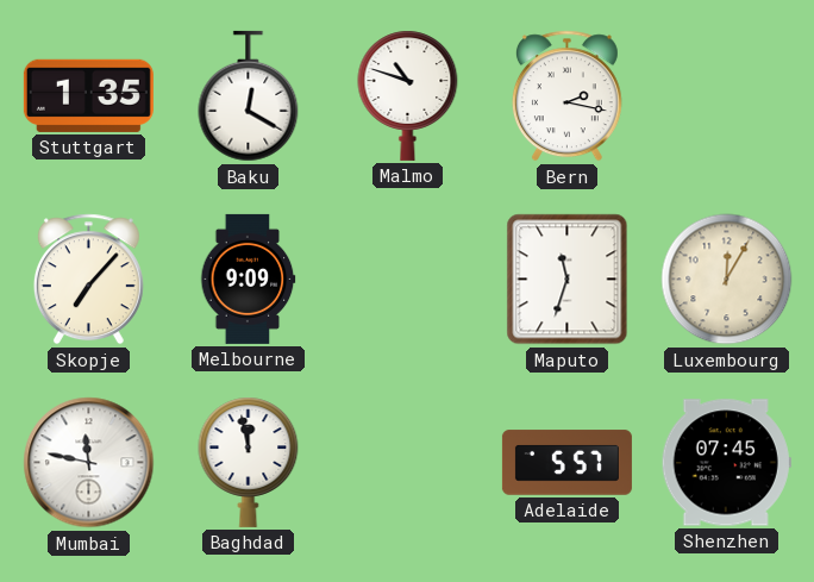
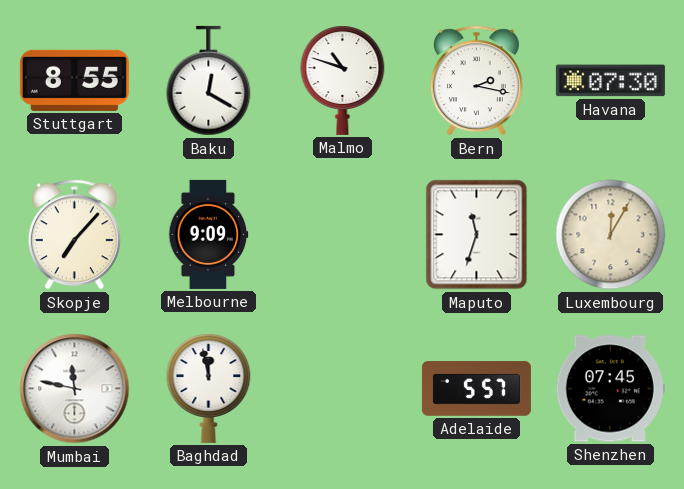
Stuttgart: 1:35 -> 8:55
Havana: none -> 07:30
